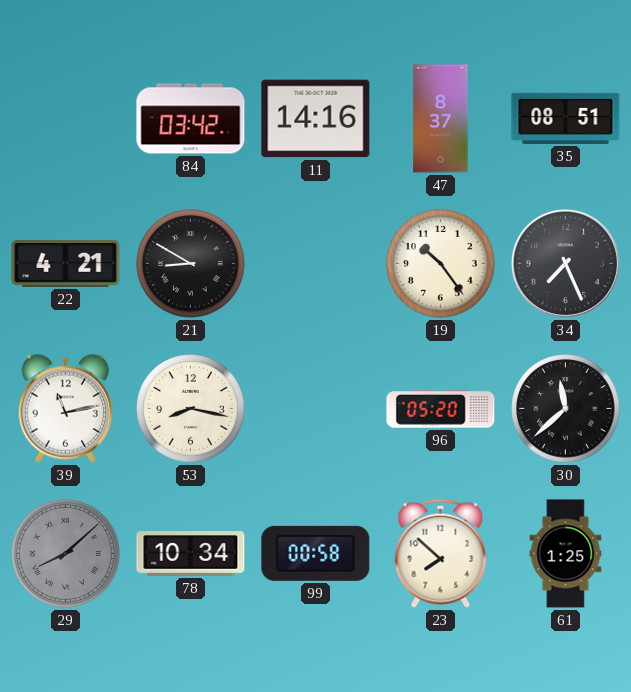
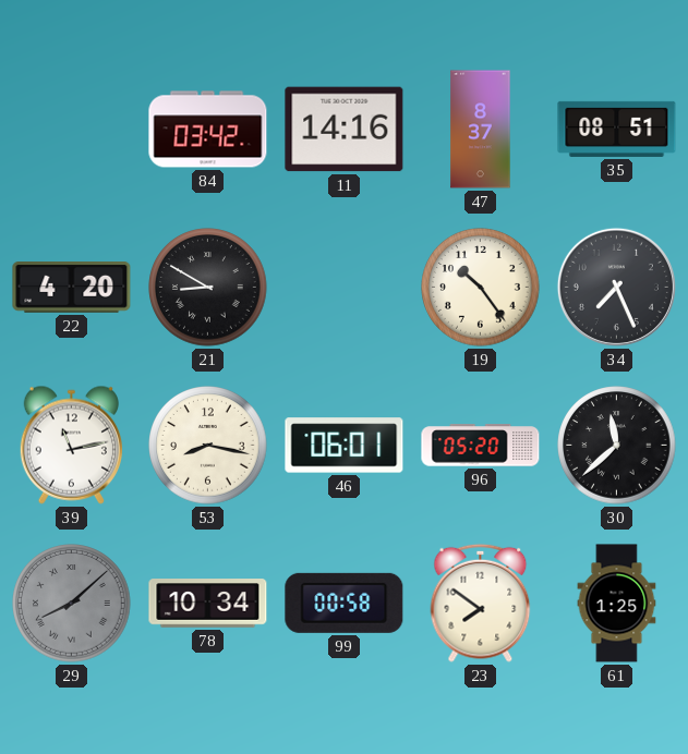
22: 4:21 -> 4:20
46: none -> 06:01
23: 7:52 -> 7:51
